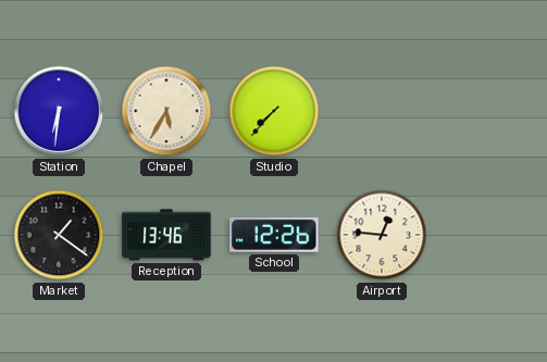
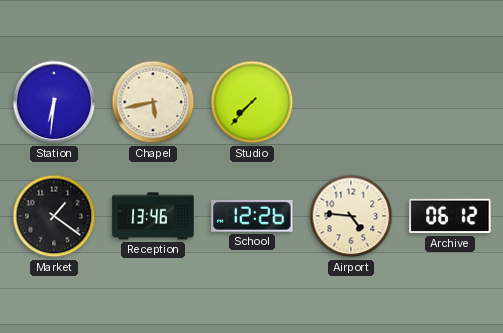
Chapel: 5:35 -> 5:43
Airport: 12:46 -> 4:46
Archive: none -> 06:12
